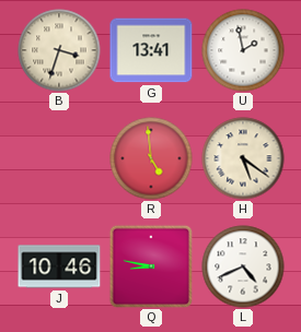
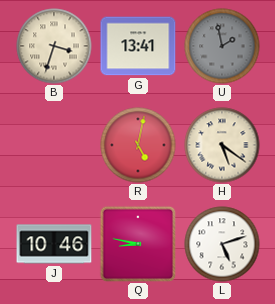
U dial: white -> grey
R: 4:59 -> 5:02
L: 4:41 -> 5:12
